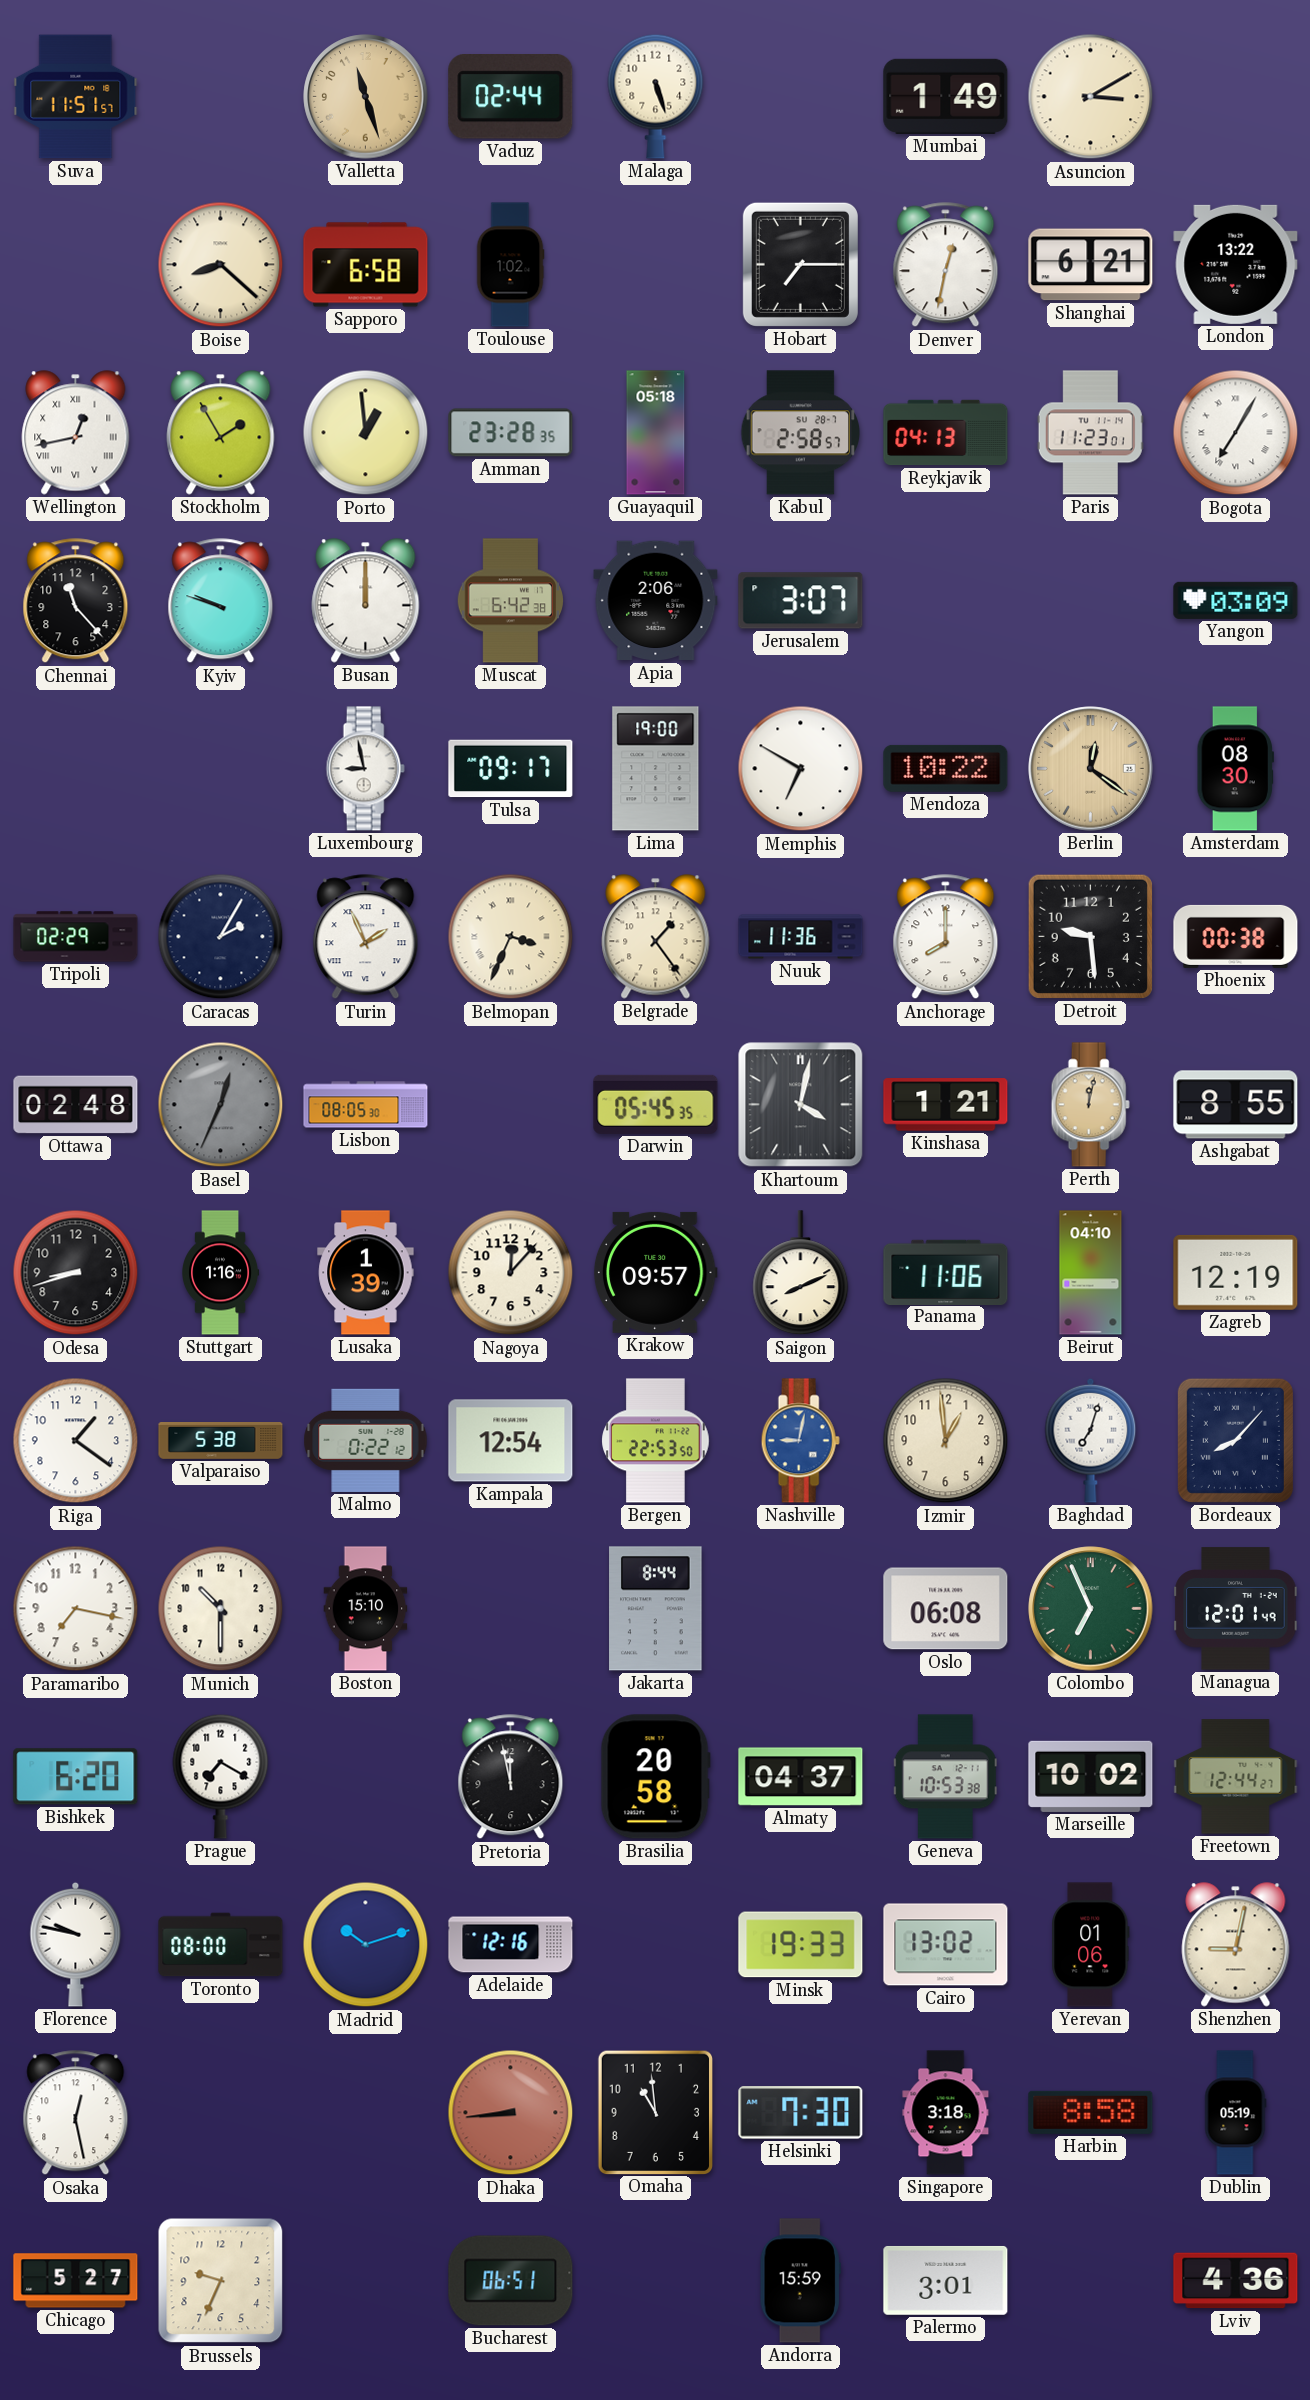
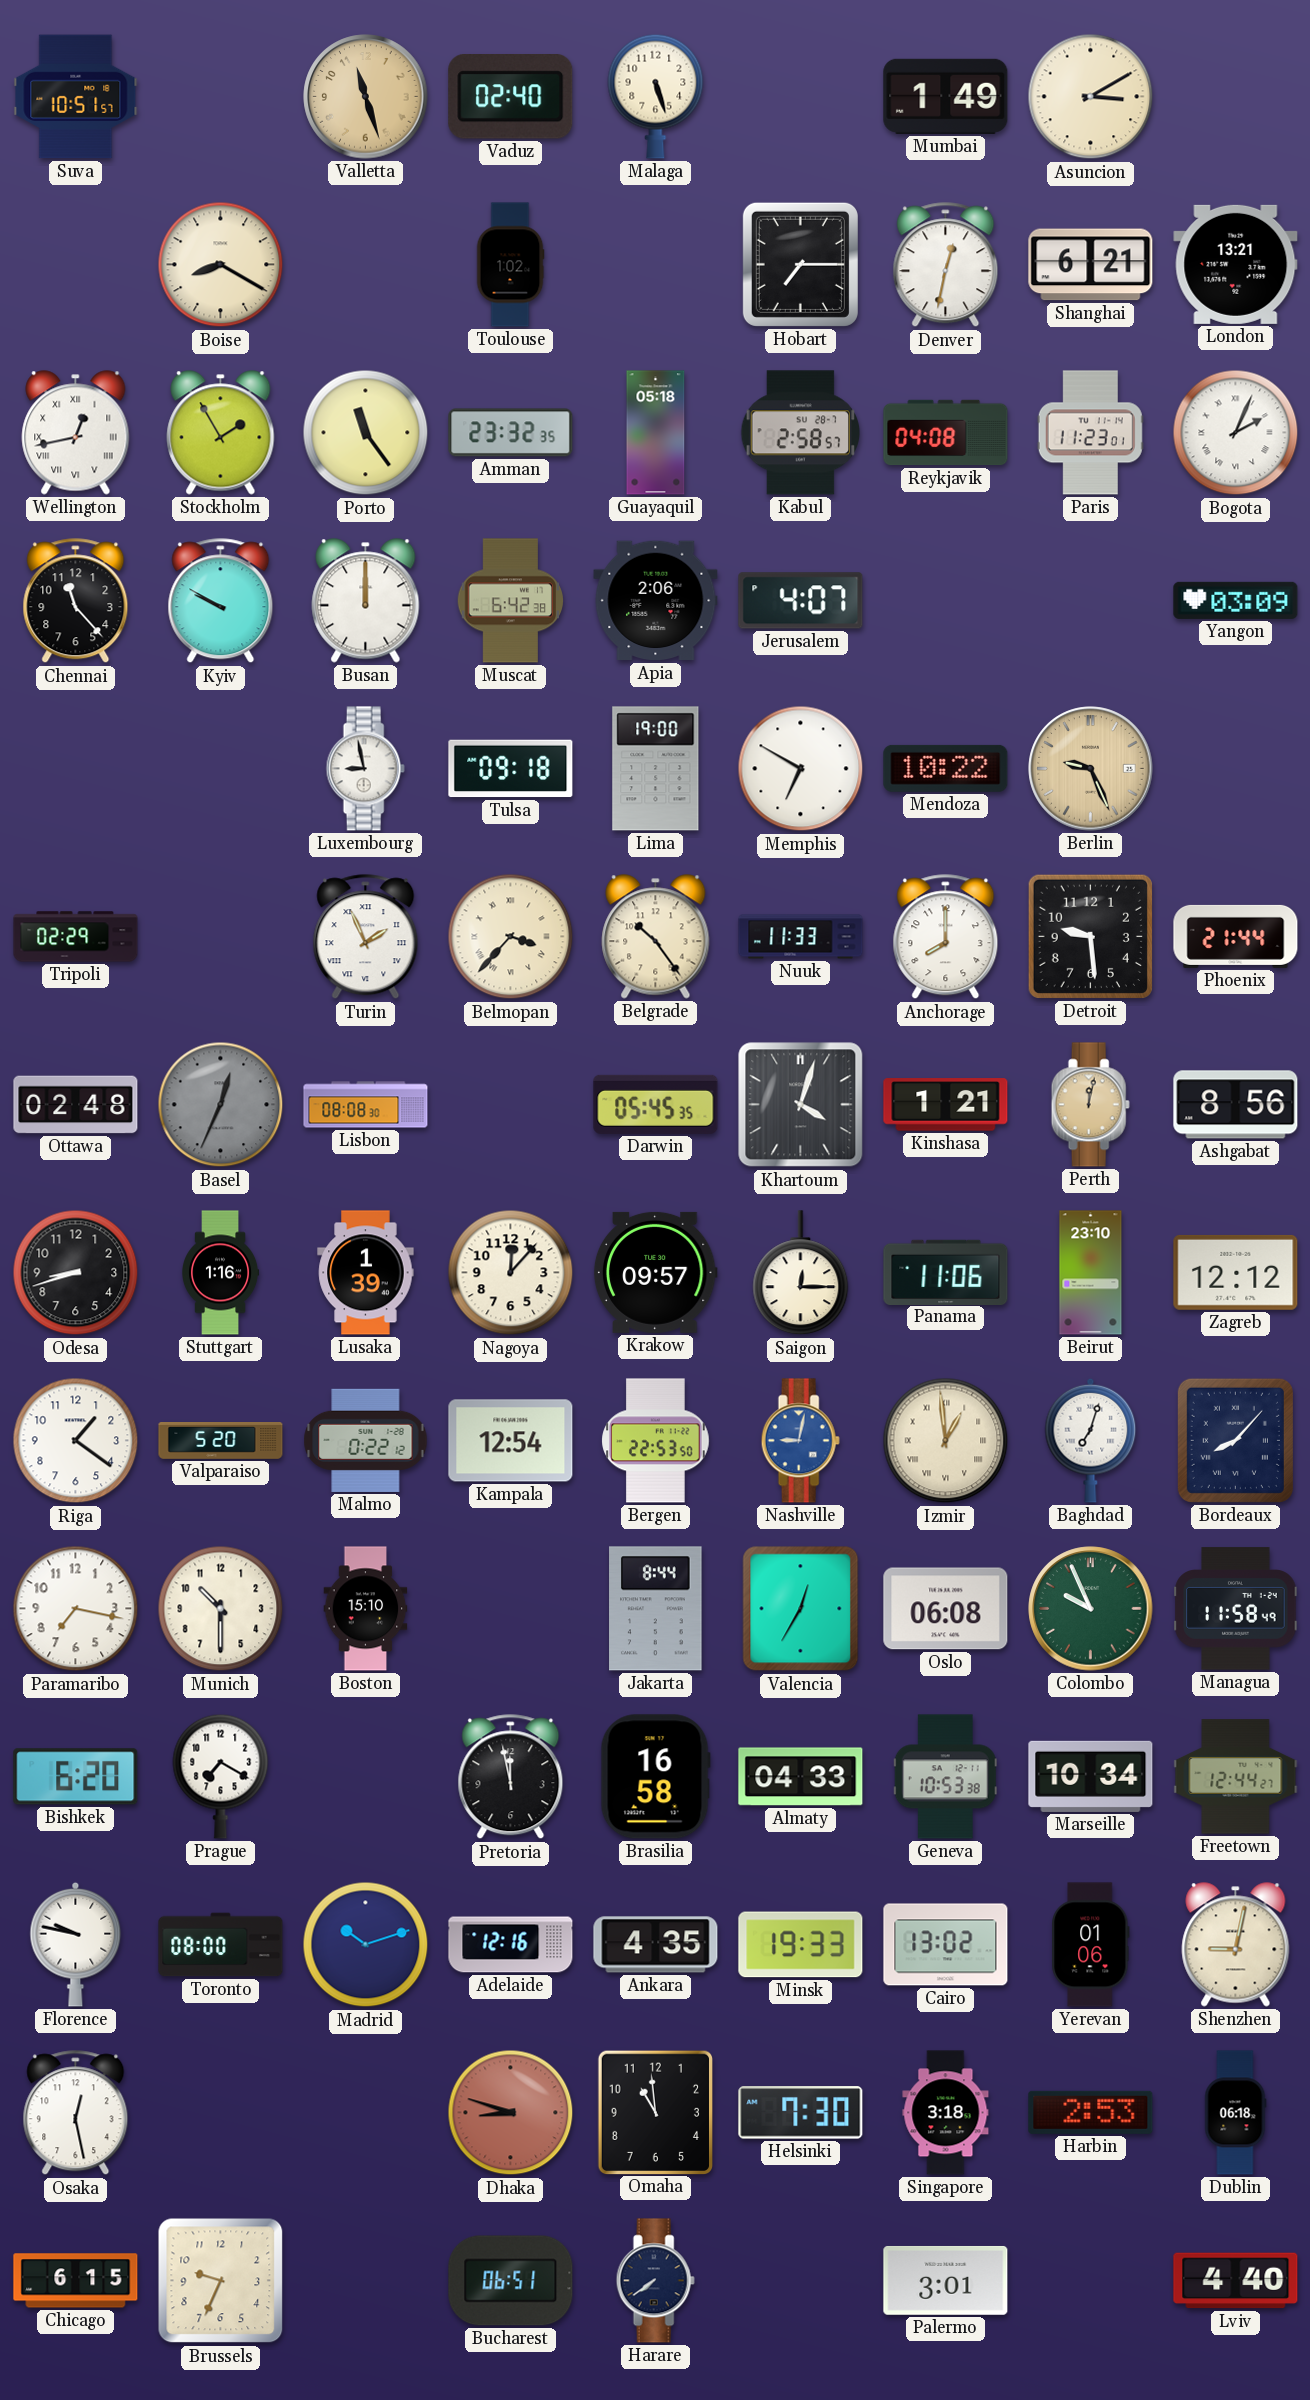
Suva: 11:51 -> 10:51
Vaduz: 02:44 -> 02:40
Boise: 8:22 -> 8:20
Sapporo: 6:58 -> none
London: 13:22 -> 13:21
Porto: 12:59 -> 11:24
Amman: 23:28 -> 23:32
Reykjavik: 04:13 -> 04:08
Bogota: 7:05 -> 2:04
Kyiv: 9:48 -> 9:50
Jerusalem: 3:07 -> 4:07
Tulsa: 09:17 -> 09:18
Berlin: 12:21 -> 9:26
Amsterdam: 08:30 -> none
Caracas: 2:05 -> none
Belmopan: 3:34 -> 3:37
Belgrade: 1:24 -> 10:24
Nuuk: 11:36 -> 11:33
Phoenix: 00:38 -> 21:44
Lisbon: 08:05 -> 08:08
Khartoum: 4:02 -> 4:03
Ashgabat: 8:55 -> 8:56
Saigon: 8:11 -> 12:15
Beirut: 04:10 -> 23:10
Zagreb: 12:19 -> 12:12
Valparaiso: 5:38 -> 5:20
Izmir numerals: Arabic -> Roman
Valencia: none -> 12:35
Colombo: 6:56 -> 9:56
Managua: 12:01 -> 11:58
Brasilia: 20:58 -> 16:58
Almaty: 04:37 -> 04:33
Marseille: 10:02 -> 10:34
Ankara: none -> 4:35
Dhaka: 8:44 -> 8:48
Harbin: 8:58 -> 2:53
Dublin: 05:19 -> 06:18
Chicago: 5:27 -> 6:15
Harare: none -> 7:39
Andorra: 15:59 -> none
Lviv: 4:36 -> 4:40
